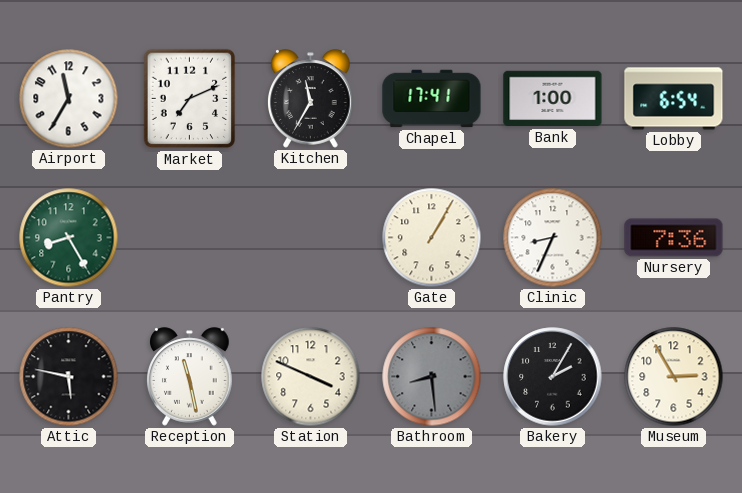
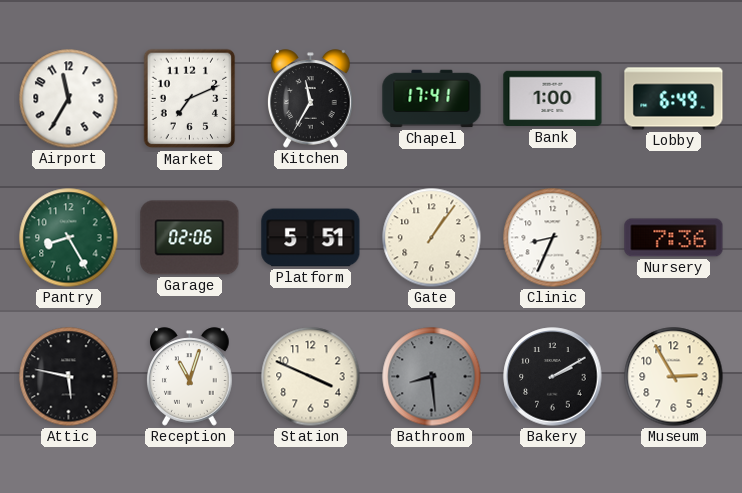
Lobby: 6:54 -> 6:49
Garage: none -> 02:06
Platform: none -> 5:51
Gate: 1:05 -> 1:06
Reception: 11:28 -> 11:03
Bakery: 2:05 -> 2:10
